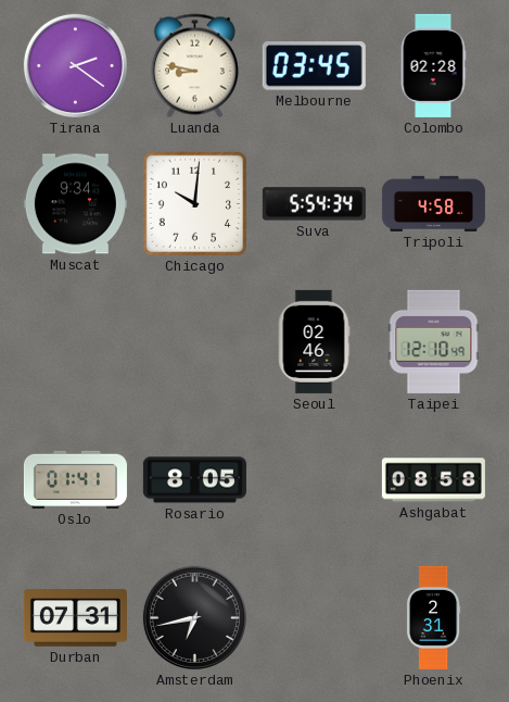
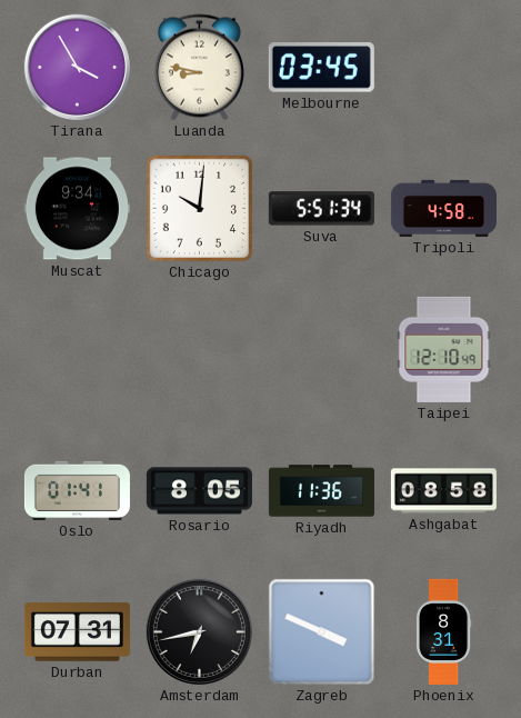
Tirana: 2:21 -> 3:55
Colombo: 02:28 -> none
Suva: 5:54 -> 5:51
Seoul: 02:46 -> none
Riyadh: none -> 11:36
Zagreb: none -> 3:49
Phoenix: 2:31 -> 8:31
